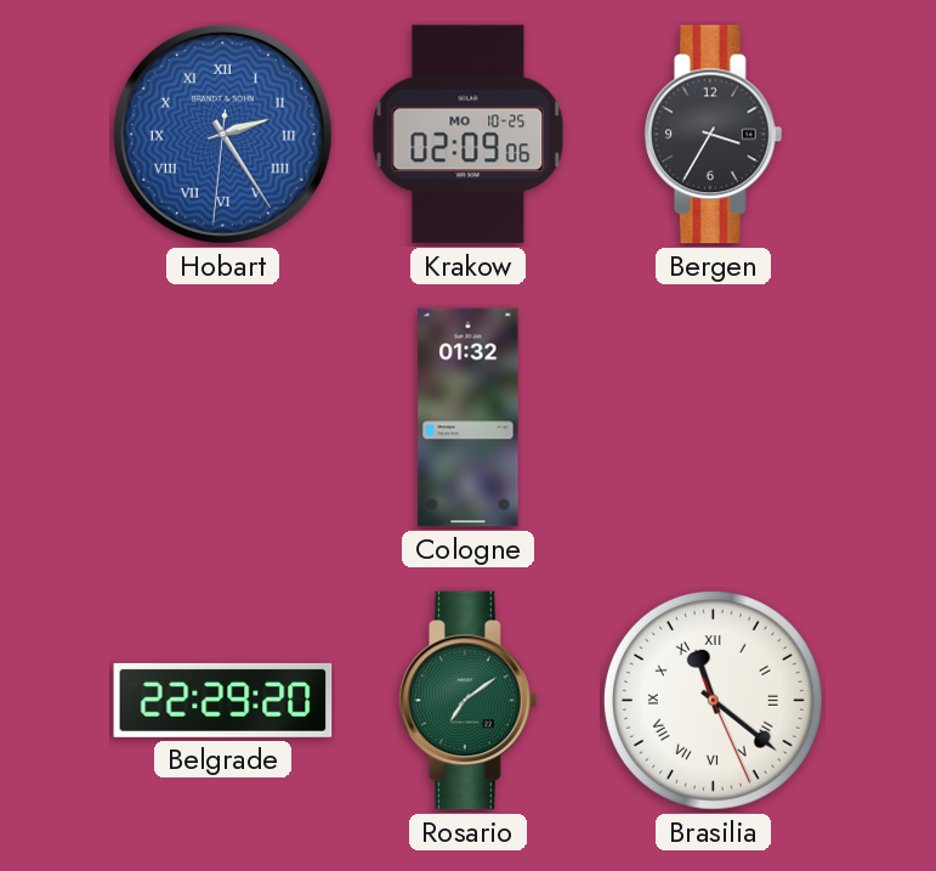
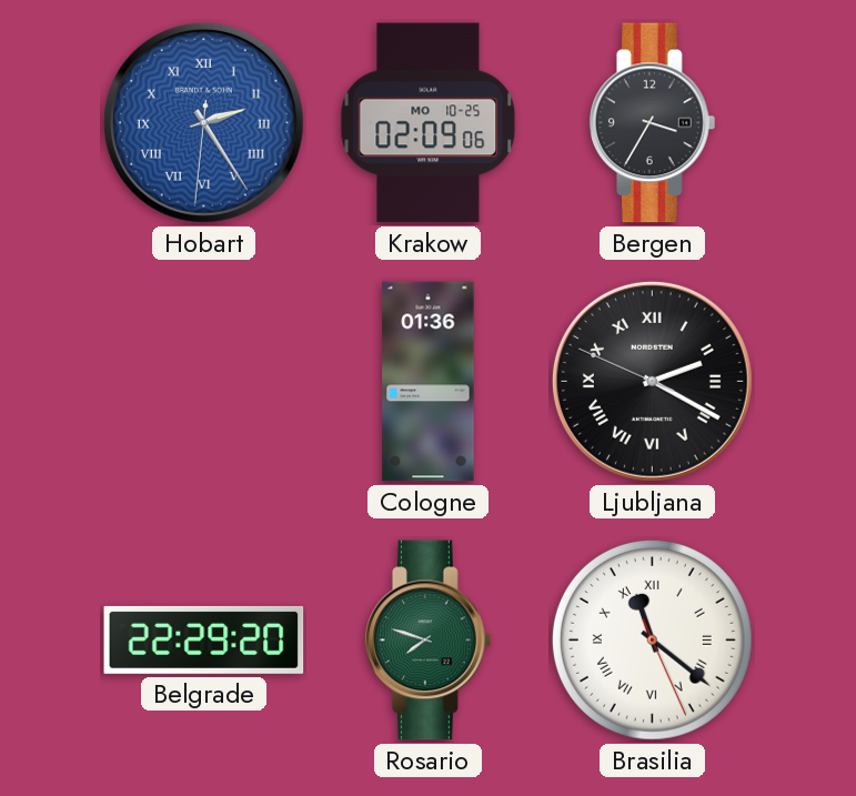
Cologne: 01:32 -> 01:36
Ljubljana: none -> 2:19
Rosario: 7:09 -> 7:48
